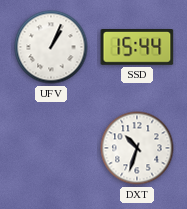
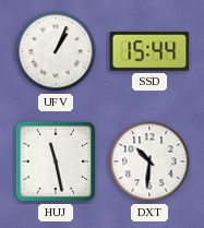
HUJ: none -> 11:28
DXT: 10:33 -> 10:31
